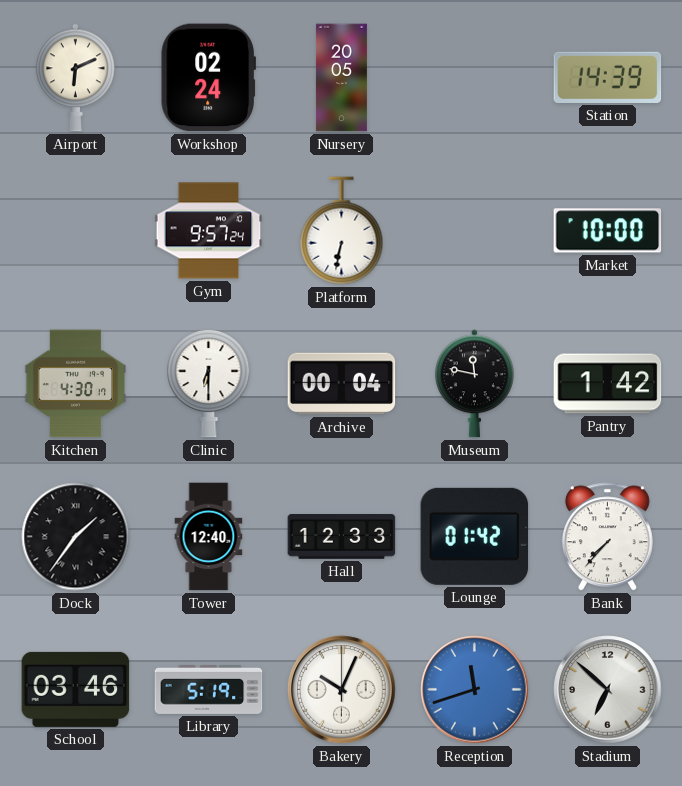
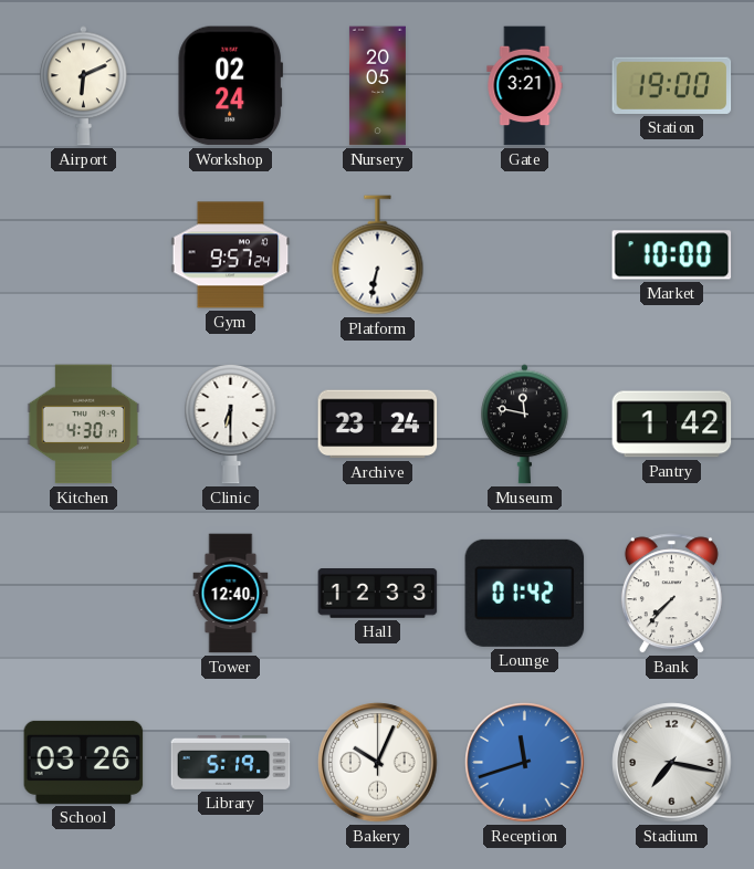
Gate: none -> 3:21
Station: 14:39 -> 19:00
Archive: 00:04 -> 23:24
Dock: 1:36 -> none
School: 03:46 -> 03:26
Stadium: 6:52 -> 7:17
